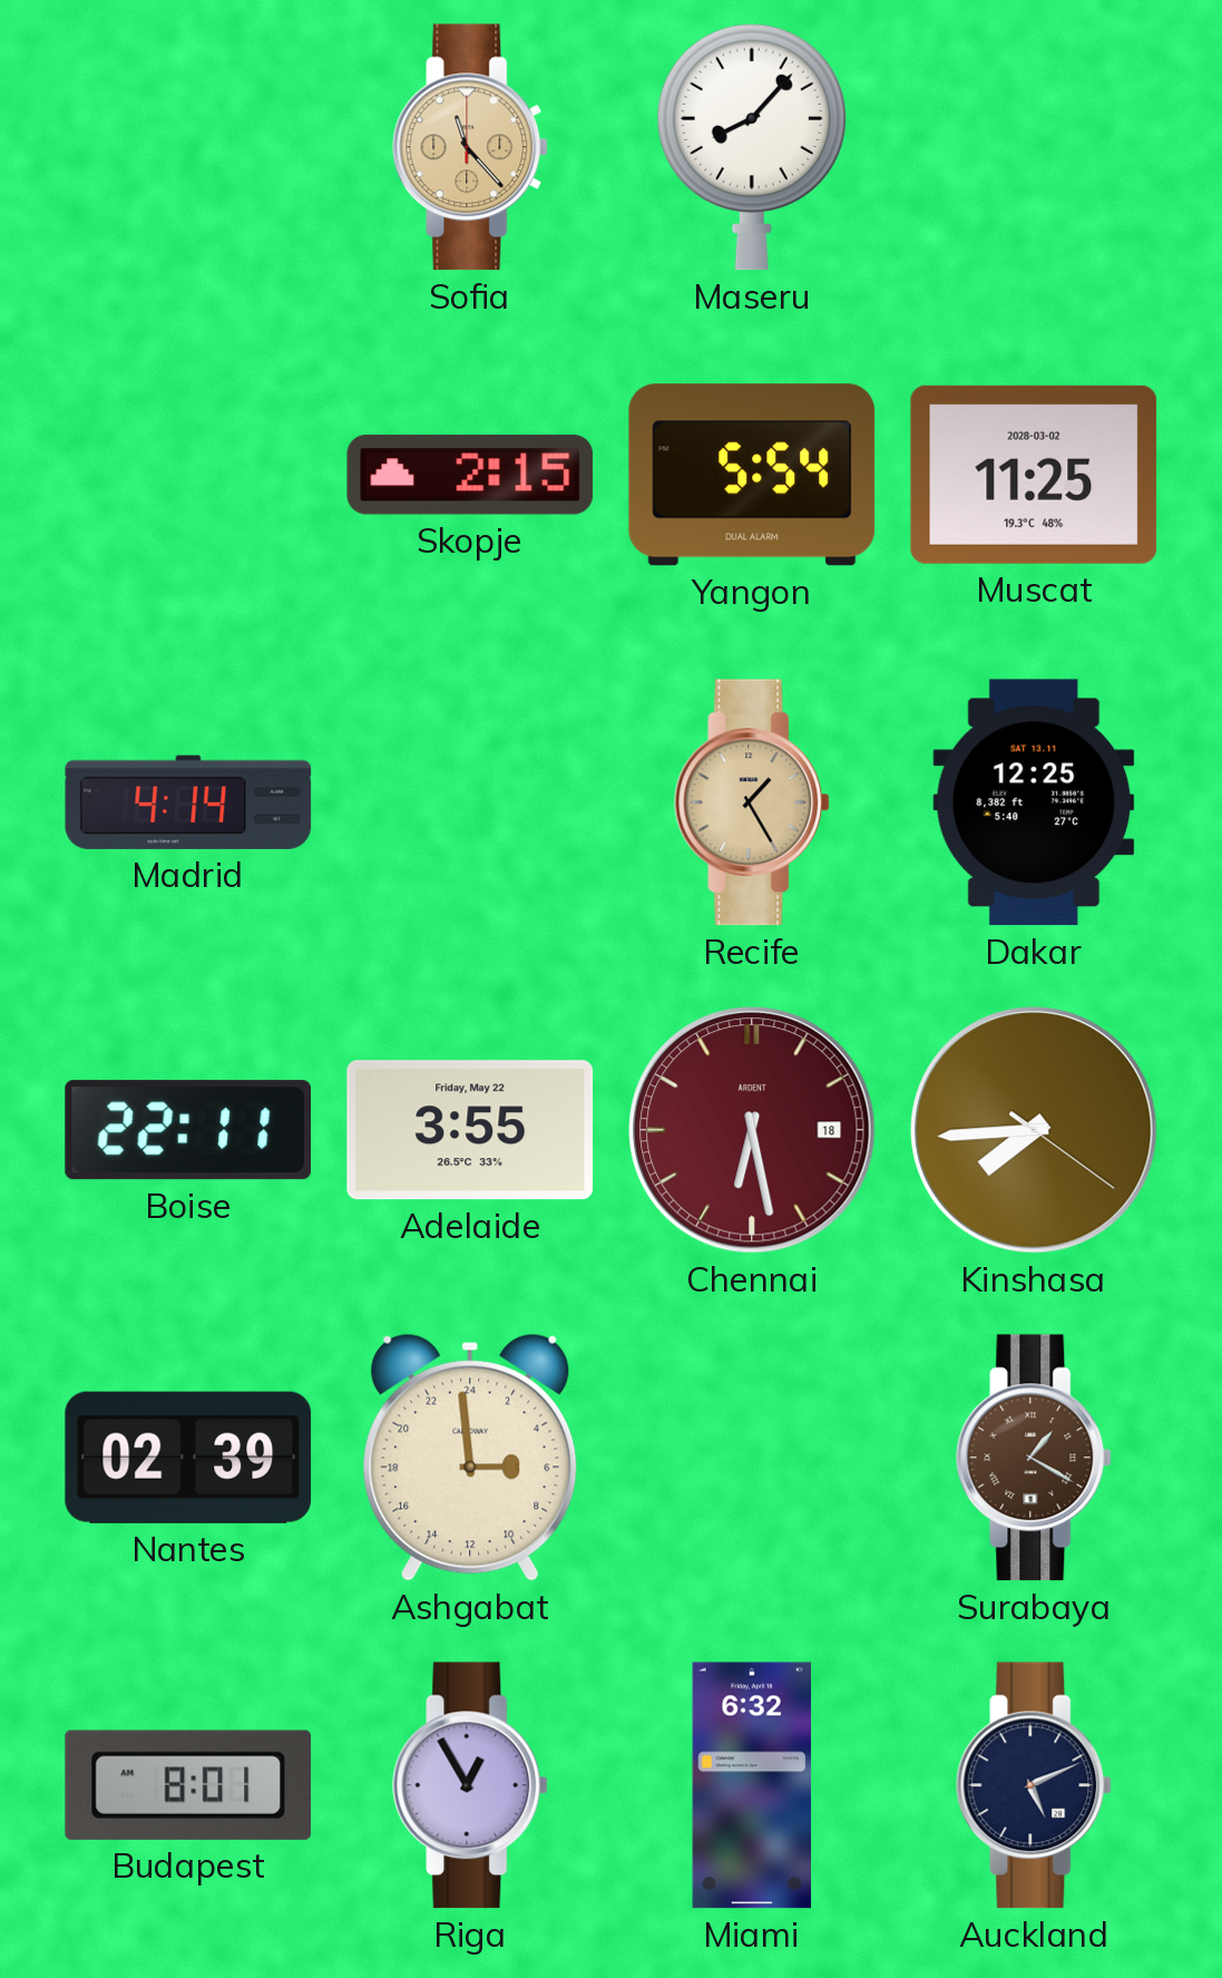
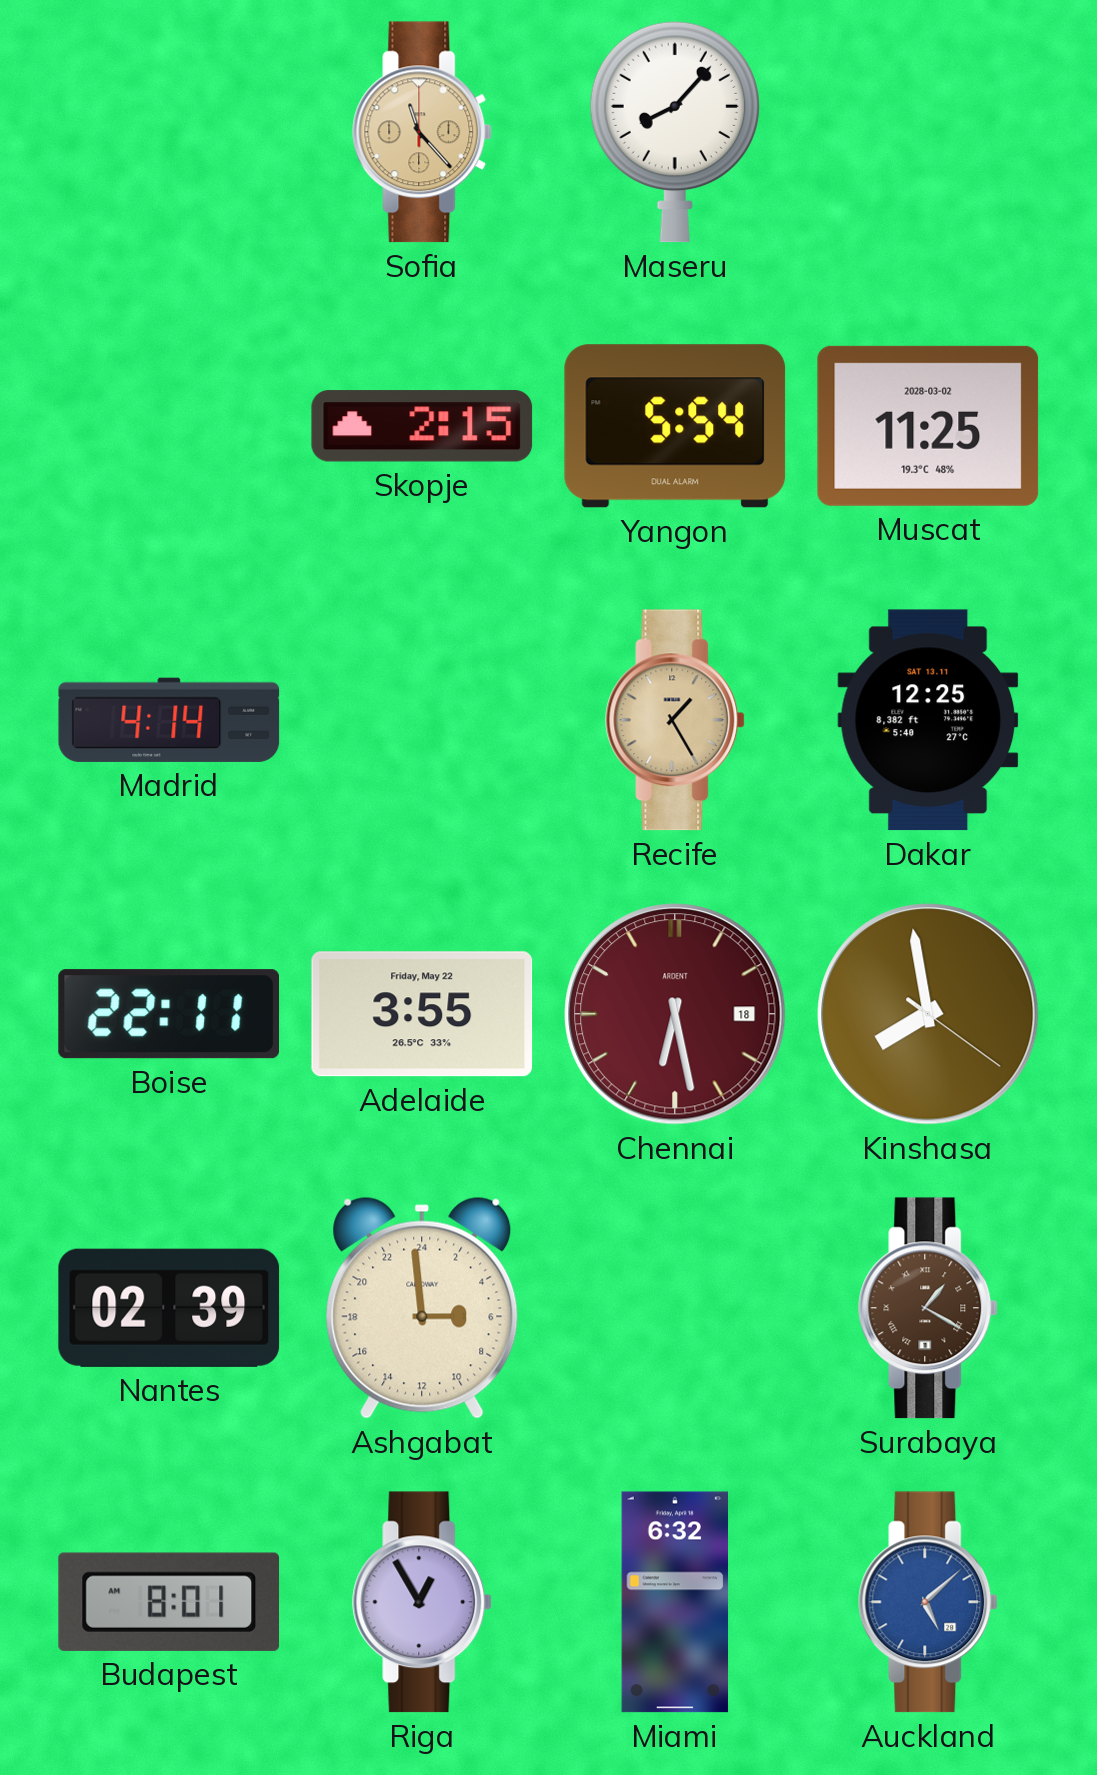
Kinshasa: 7:44 -> 7:58
Auckland: 5:11 -> 5:08
Auckland dial: navy -> blue
